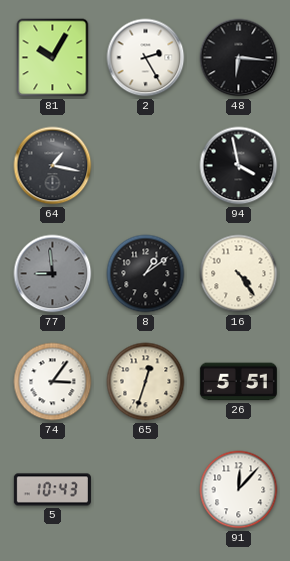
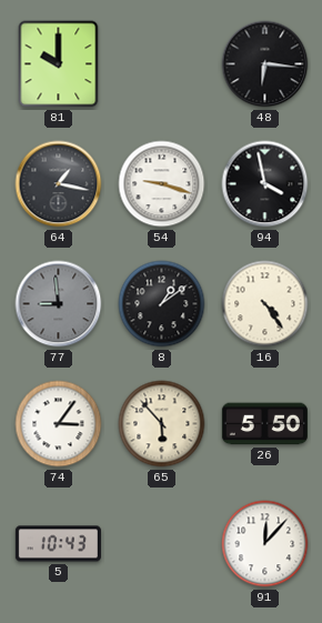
81: 10:05 -> 10:00
2: 2:25 -> none
54: none -> 9:18
65: 12:33 -> 5:53
26: 5:51 -> 5:50
